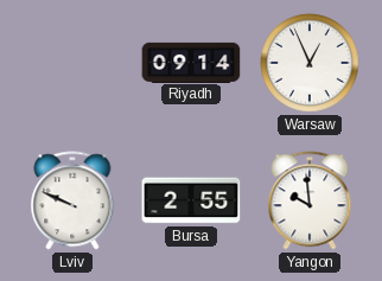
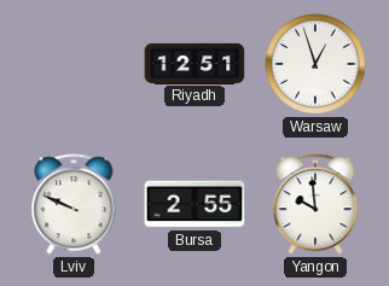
Riyadh: 09:14 -> 12:51
Warsaw: 12:56 -> 12:57
